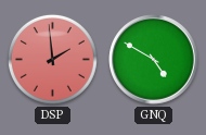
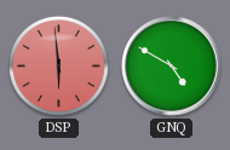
DSP: 1:59 -> 5:59
